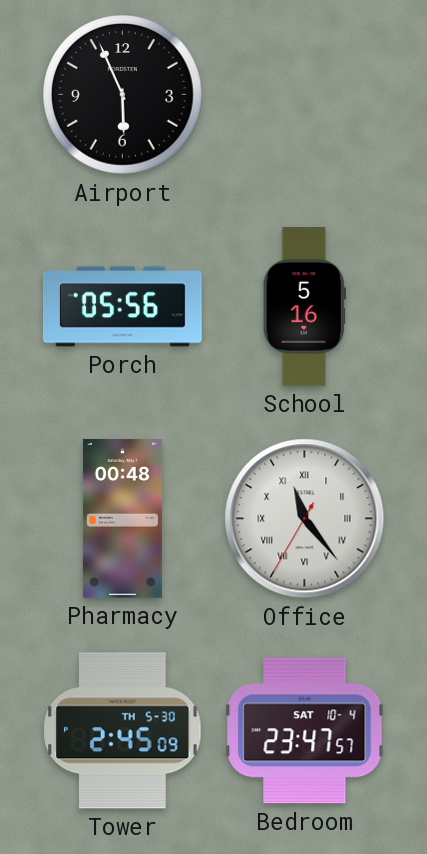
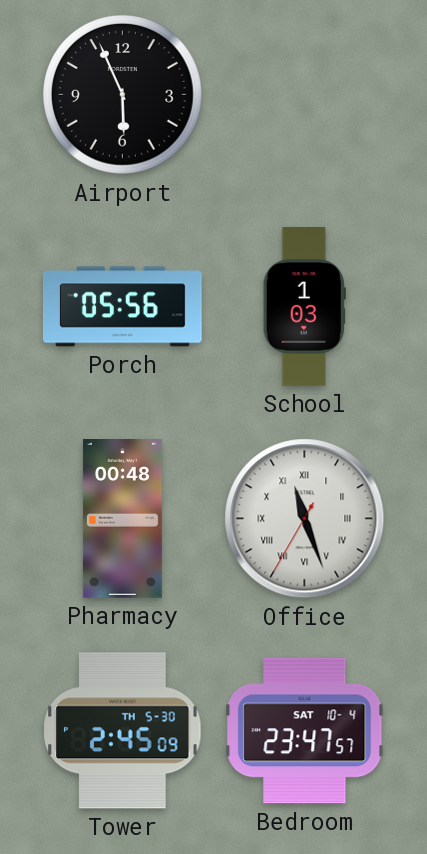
School: 5:16 -> 1:03
Office: 11:23 -> 11:26
